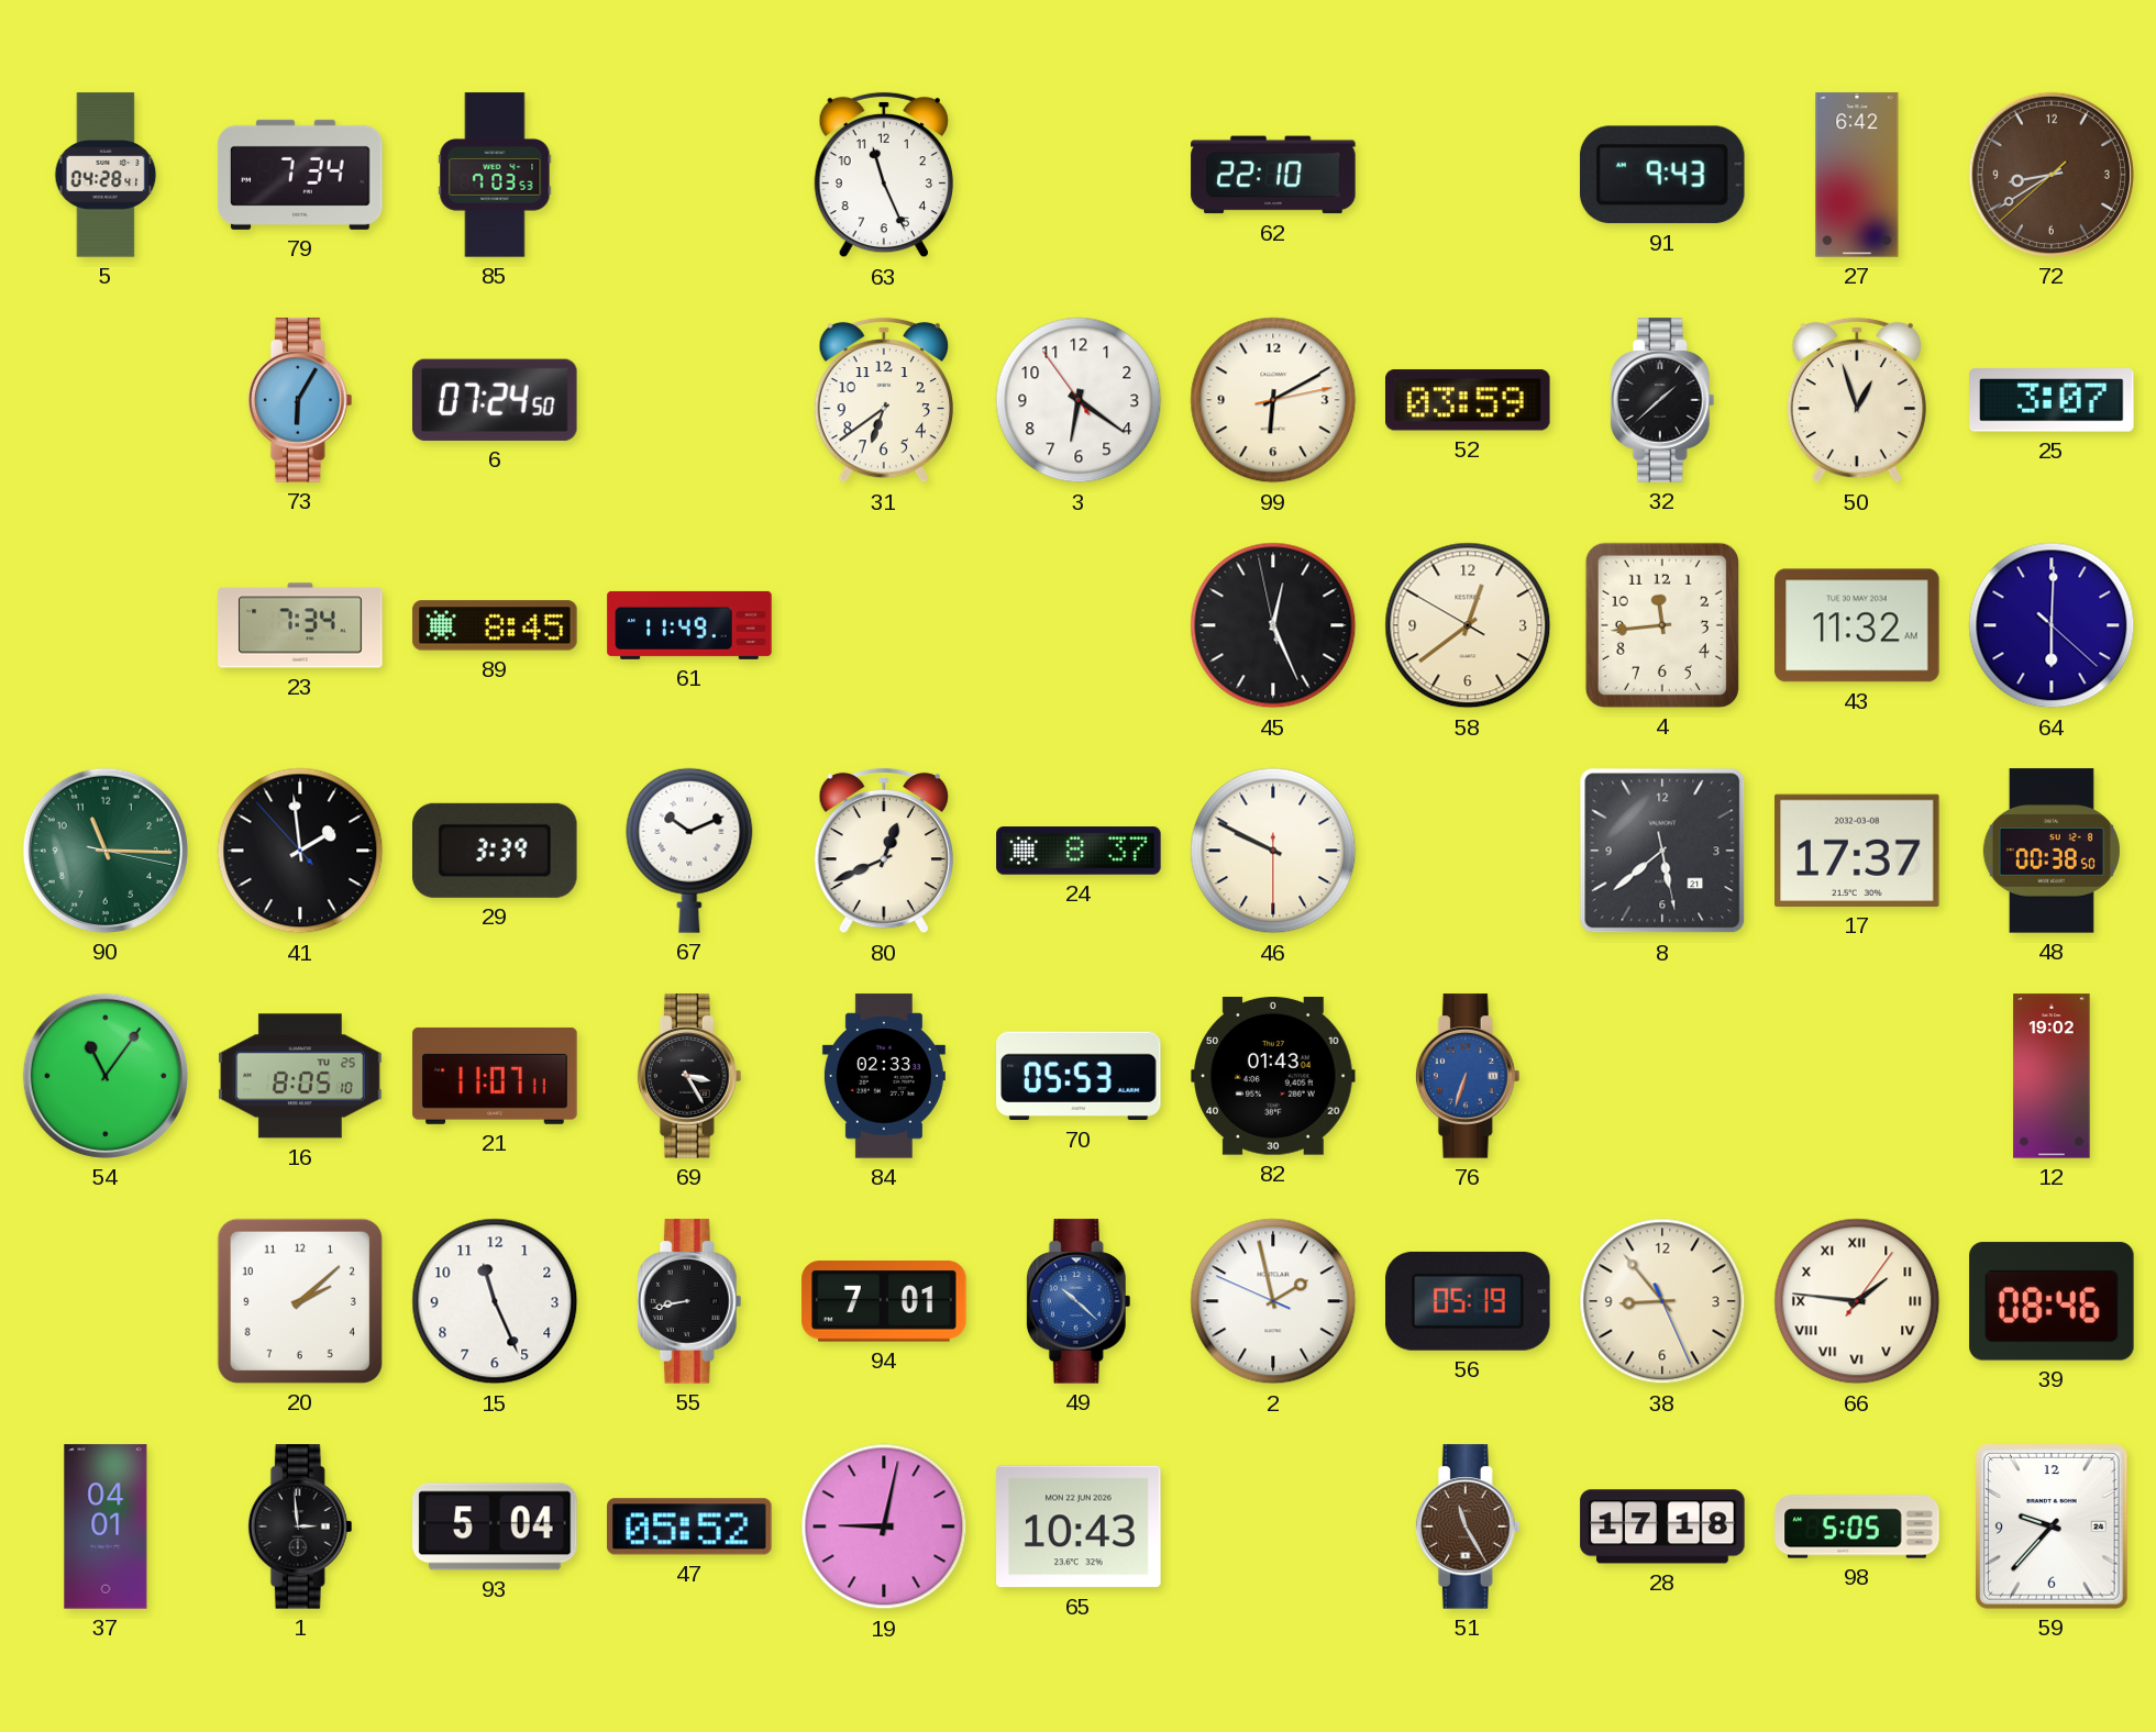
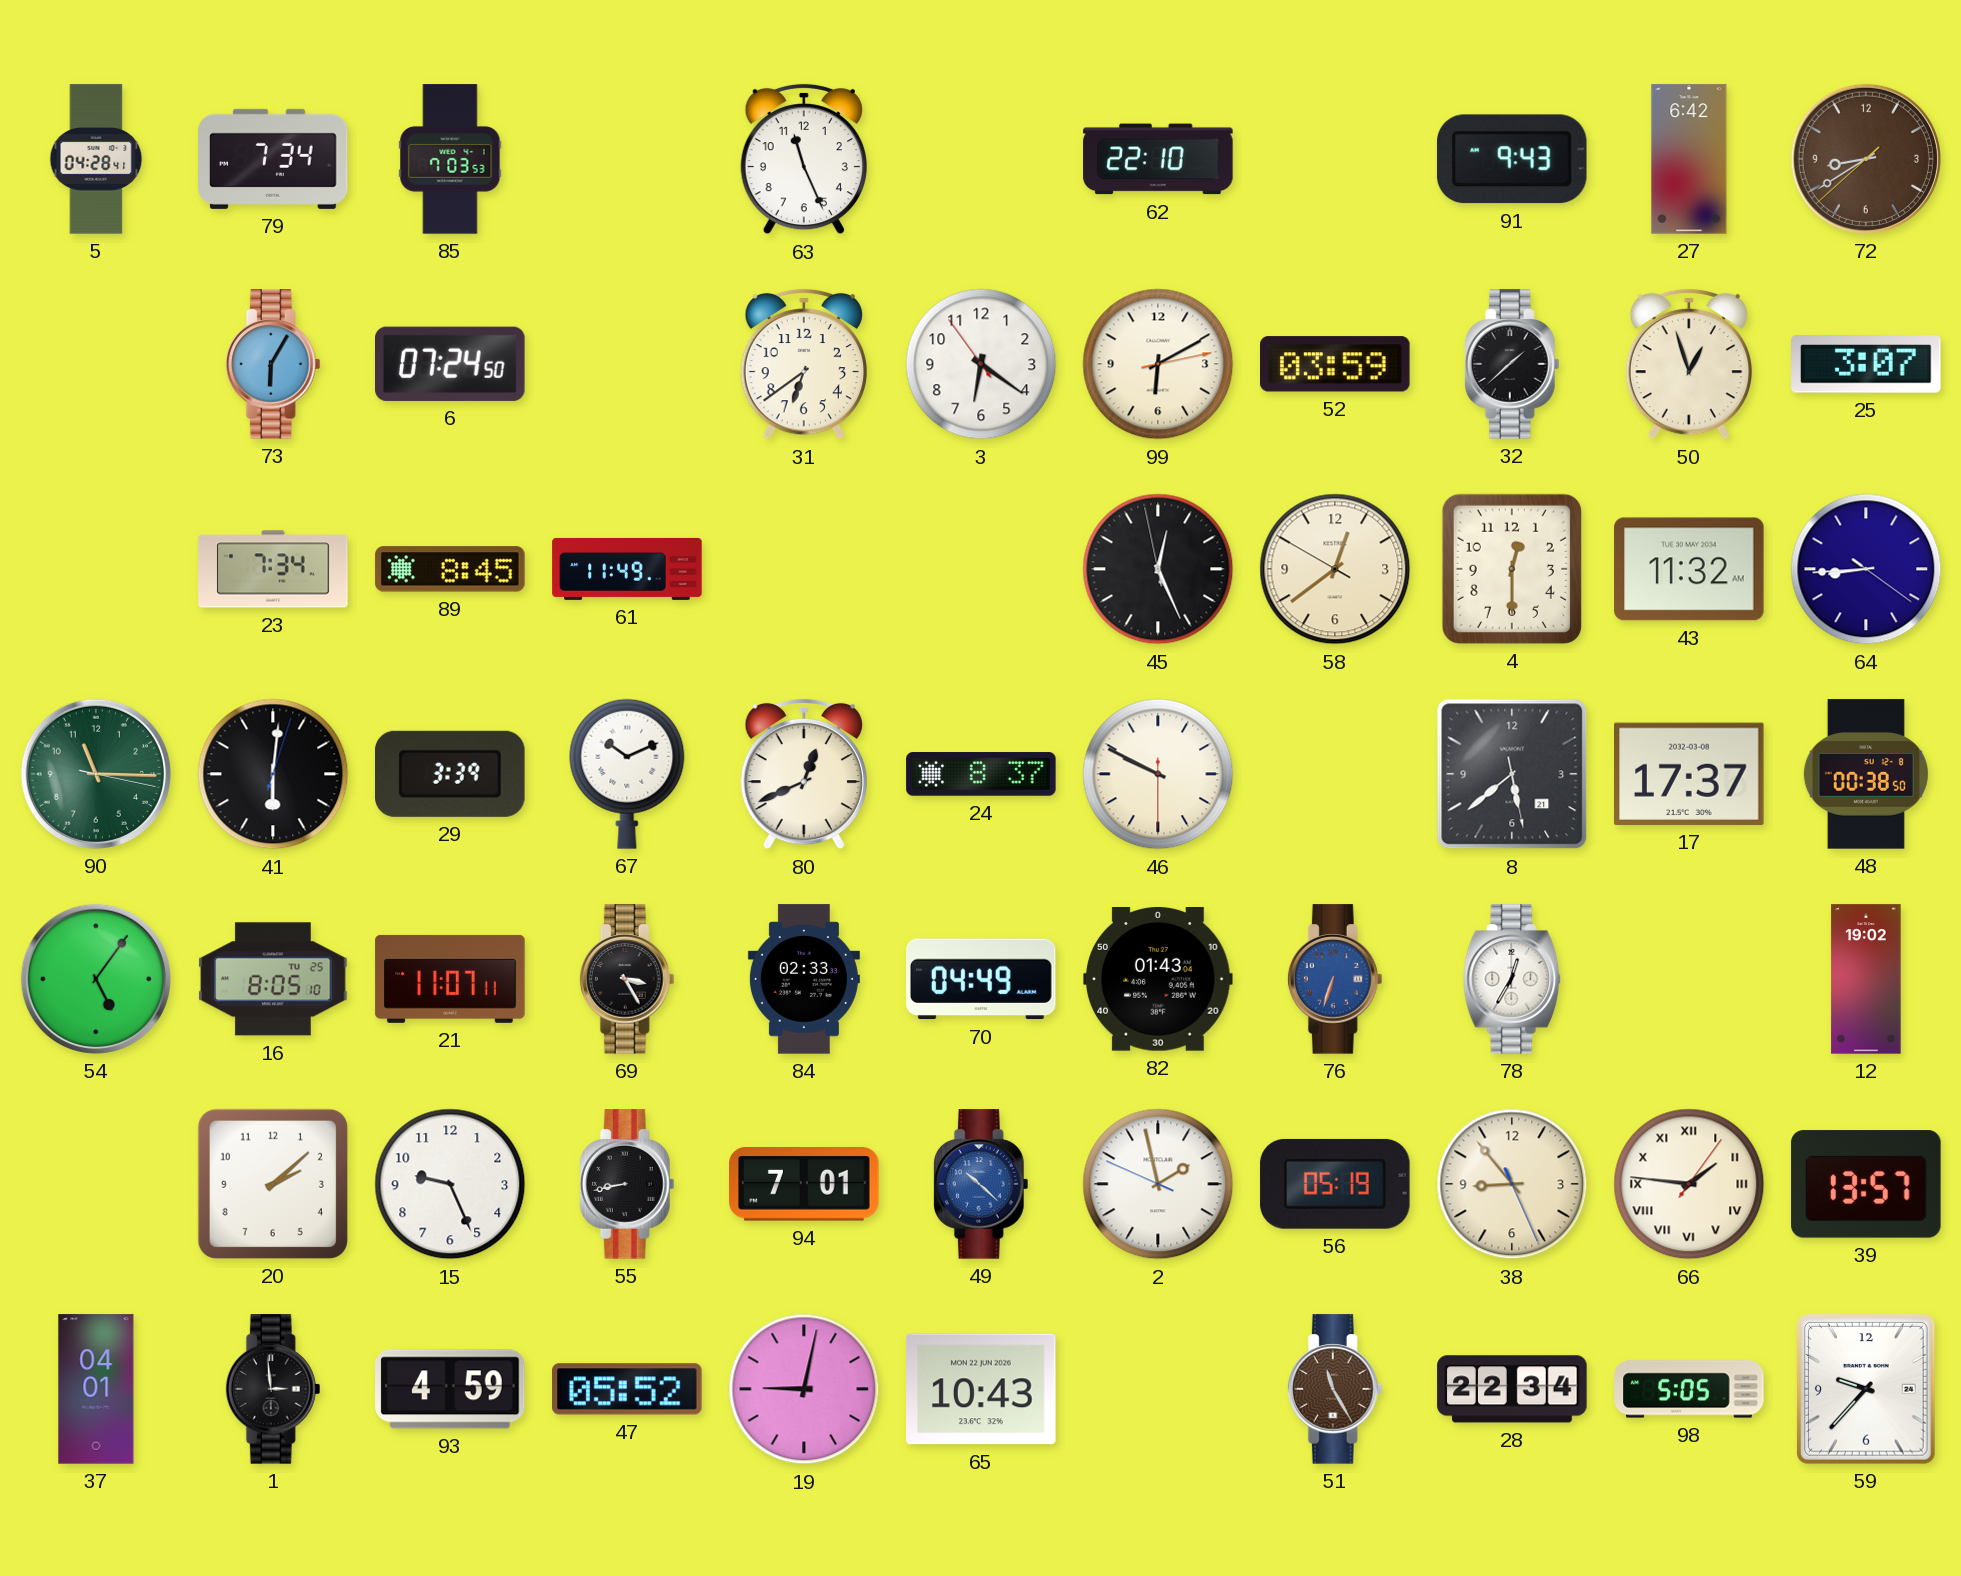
4: 11:44 -> 12:30
64: 6:00 -> 8:44
41: 1:58 -> 6:01
54: 11:06 -> 5:06
70: 05:53 -> 04:49
78: none -> 12:35
15: 11:26 -> 9:26
39: 08:46 -> 13:57
93: 5:04 -> 4:59
28: 17:18 -> 22:34
